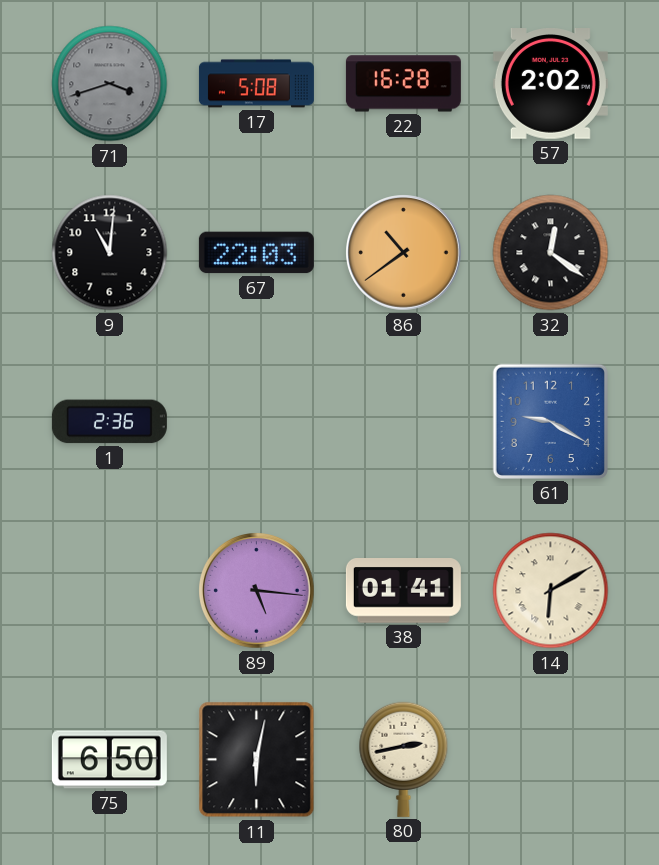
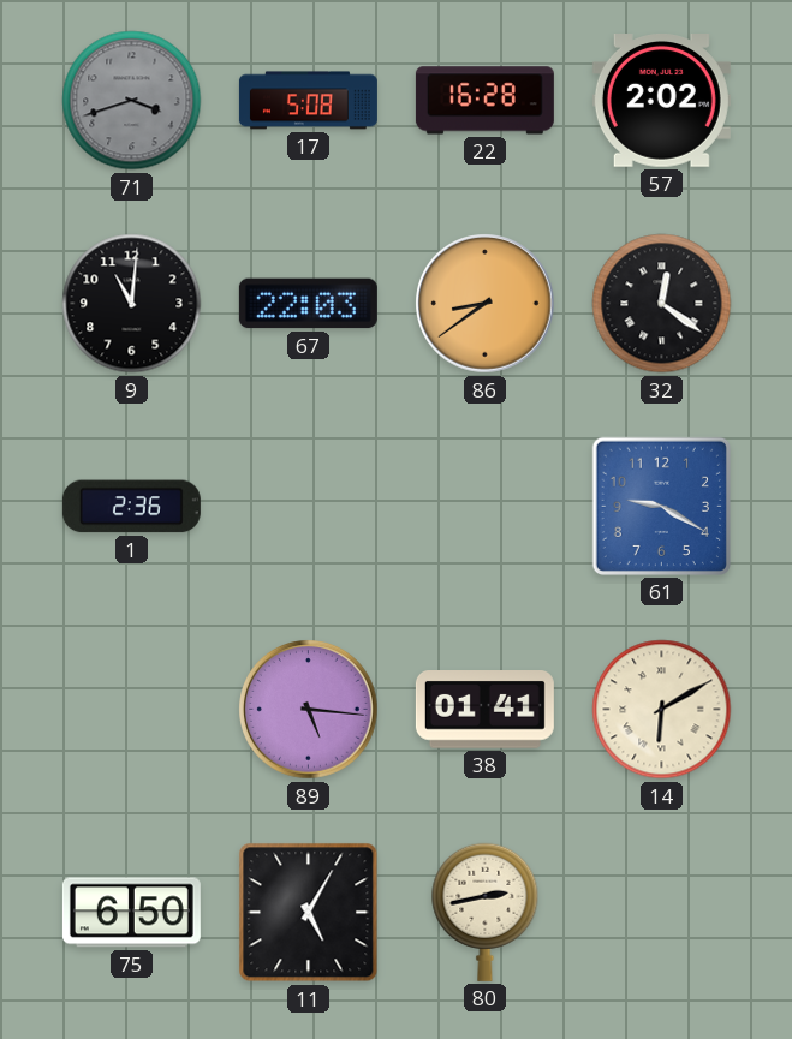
86: 10:39 -> 8:39
11: 6:02 -> 5:05
